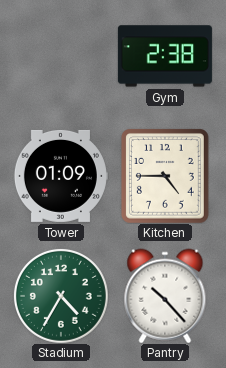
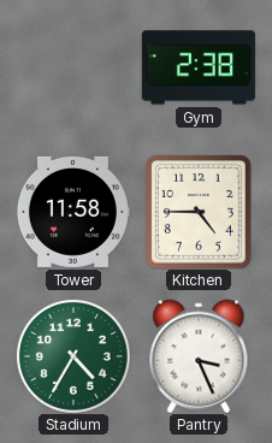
Tower: 01:09 -> 11:58
Pantry: 10:23 -> 3:26
